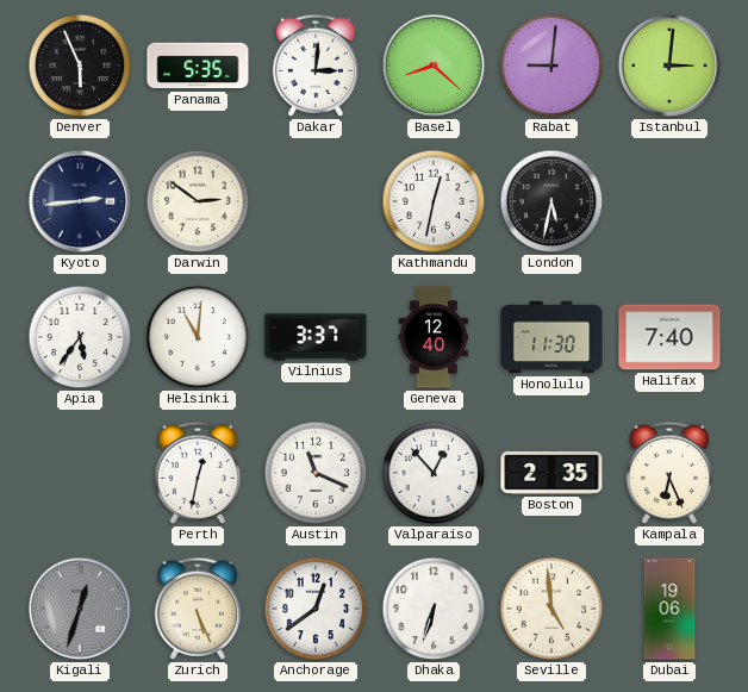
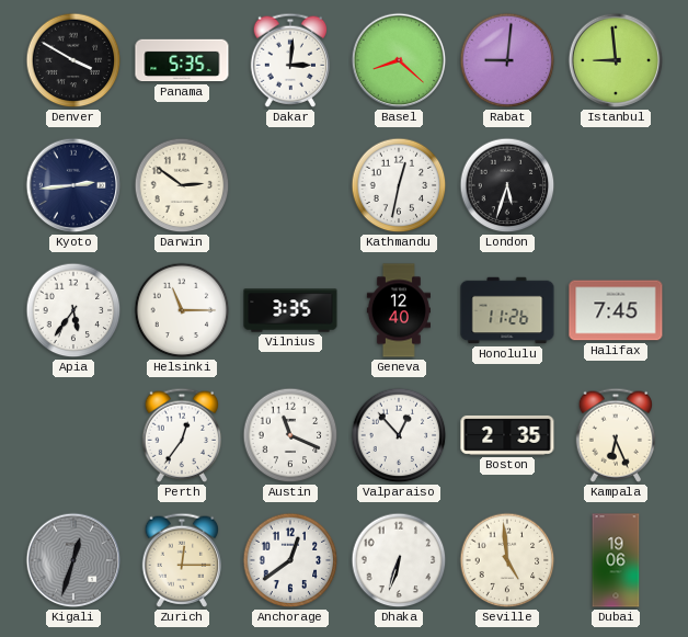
Denver: 5:56 -> 3:50
Istanbul: 3:01 -> 8:59
London: 5:32 -> 5:33
Helsinki: 11:01 -> 11:15
Vilnius: 3:37 -> 3:35
Honolulu: 11:30 -> 11:26
Halifax: 7:40 -> 7:45
Perth: 12:32 -> 12:36
Zurich: 5:26 -> 12:15
